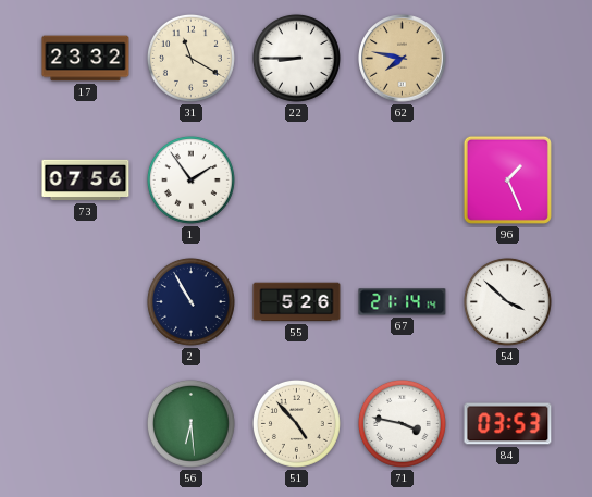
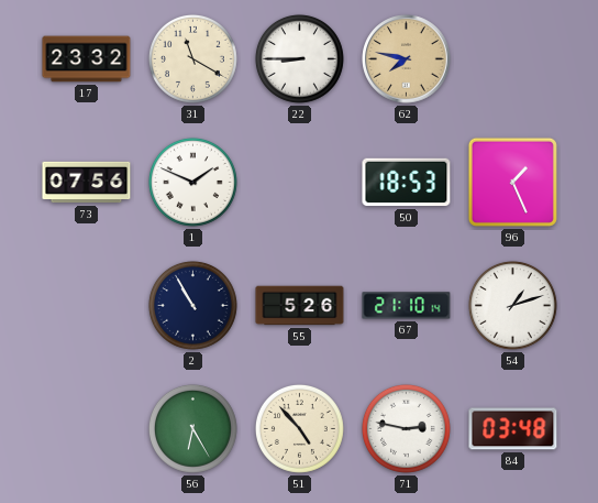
1: 1:54 -> 1:49
50: none -> 18:53
67: 21:14 -> 21:10
54: 3:52 -> 1:12
56: 6:29 -> 6:25
71: 3:47 -> 2:47
84: 03:53 -> 03:48
